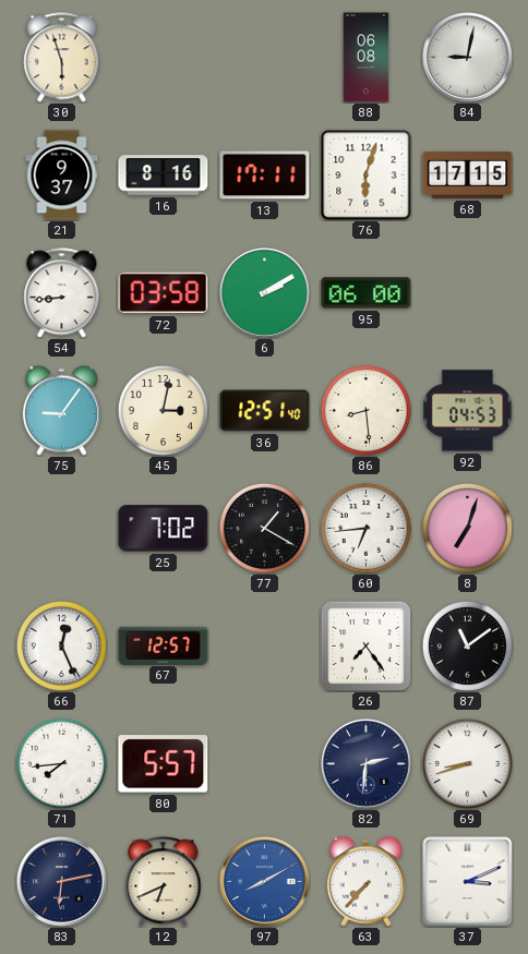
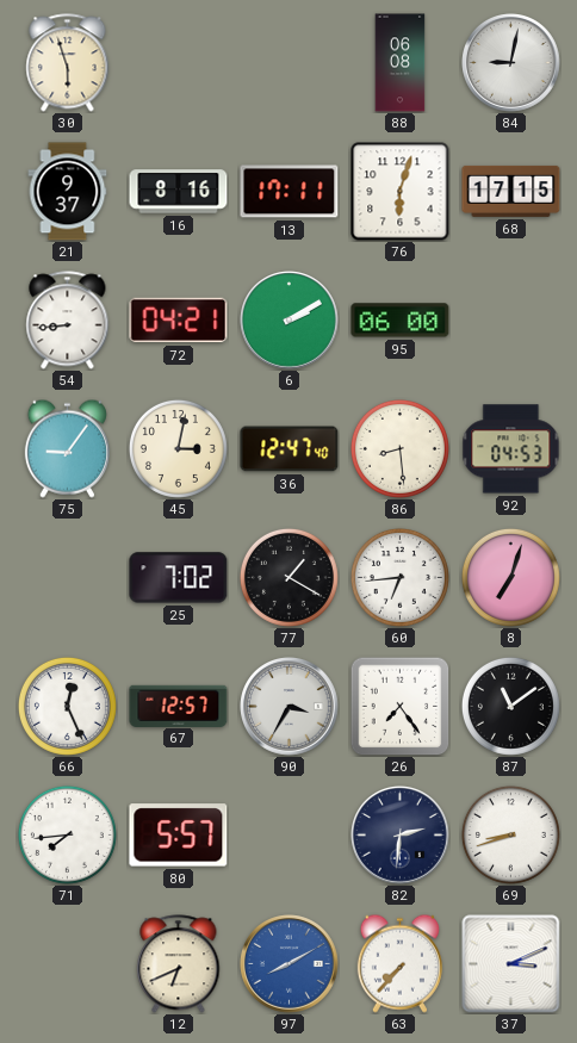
72: 03:58 -> 04:21
36: 12:51 -> 12:47
90: none -> 3:35
83: 6:13 -> none
